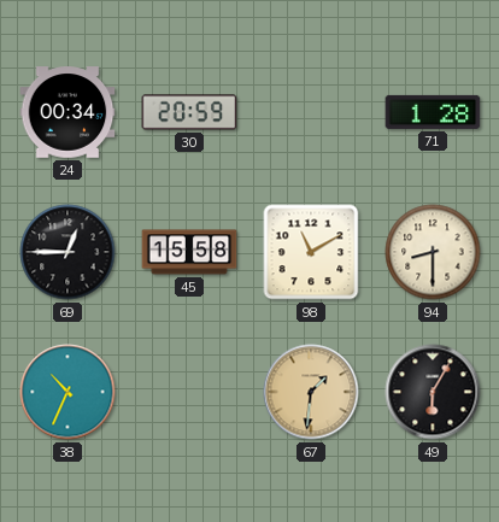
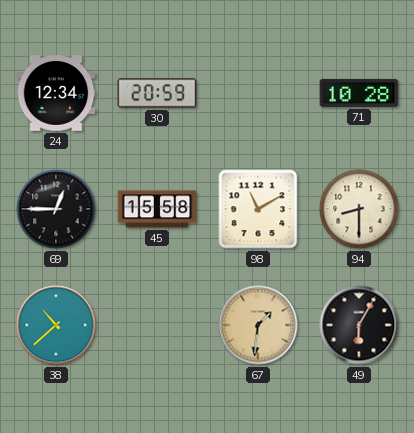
24: 00:34 -> 12:34
71: 1:28 -> 10:28
38: 10:34 -> 10:38
